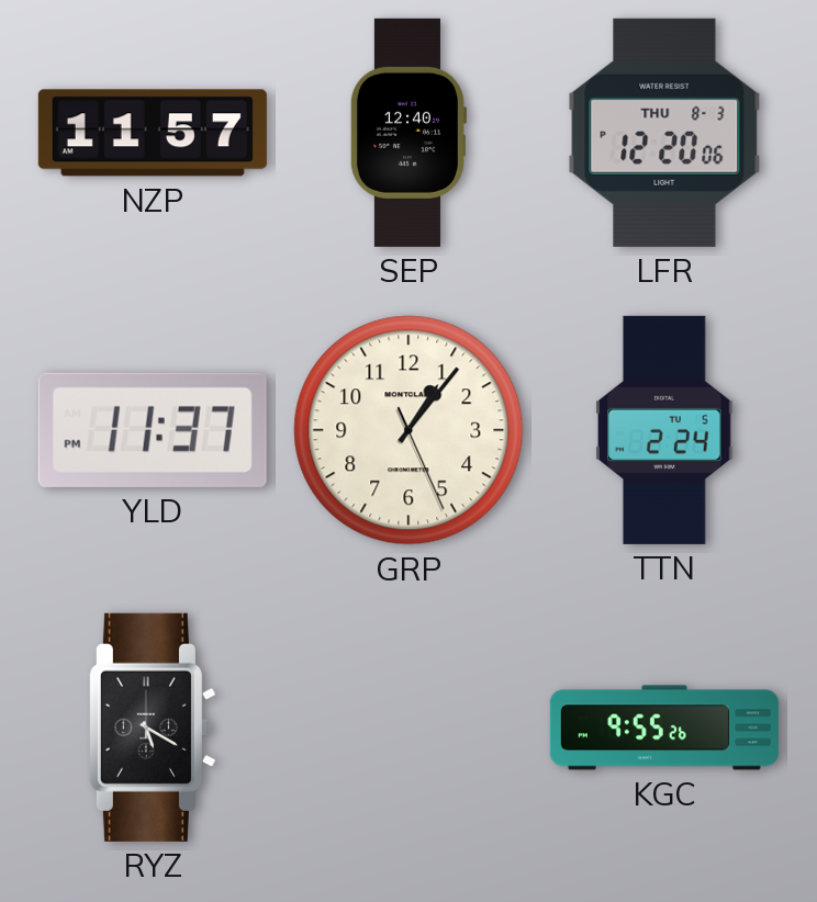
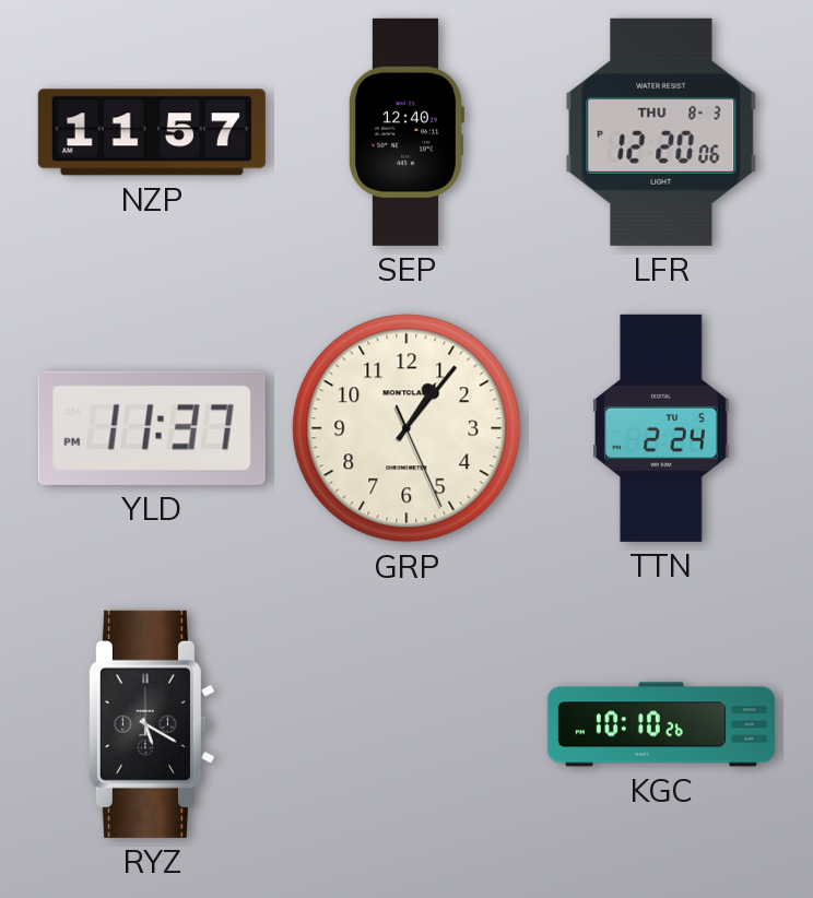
KGC: 9:55 -> 10:10
